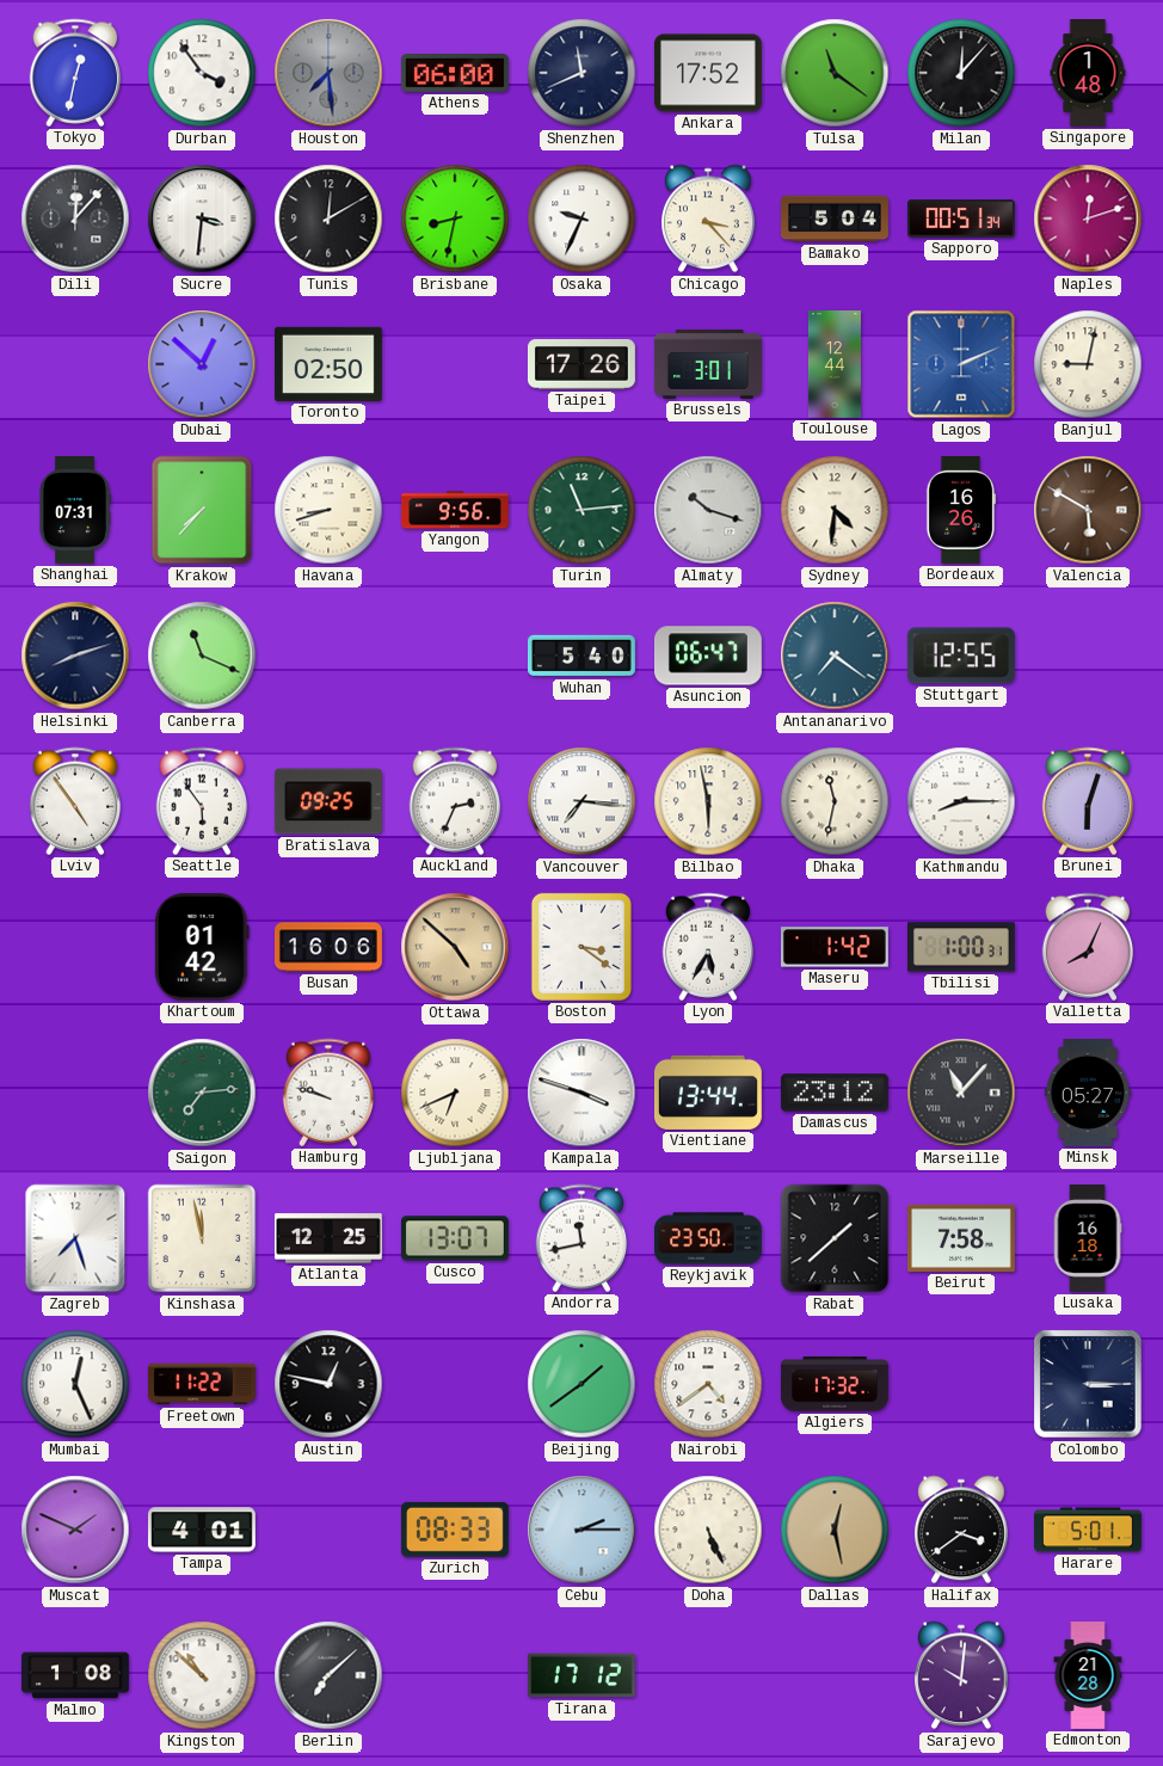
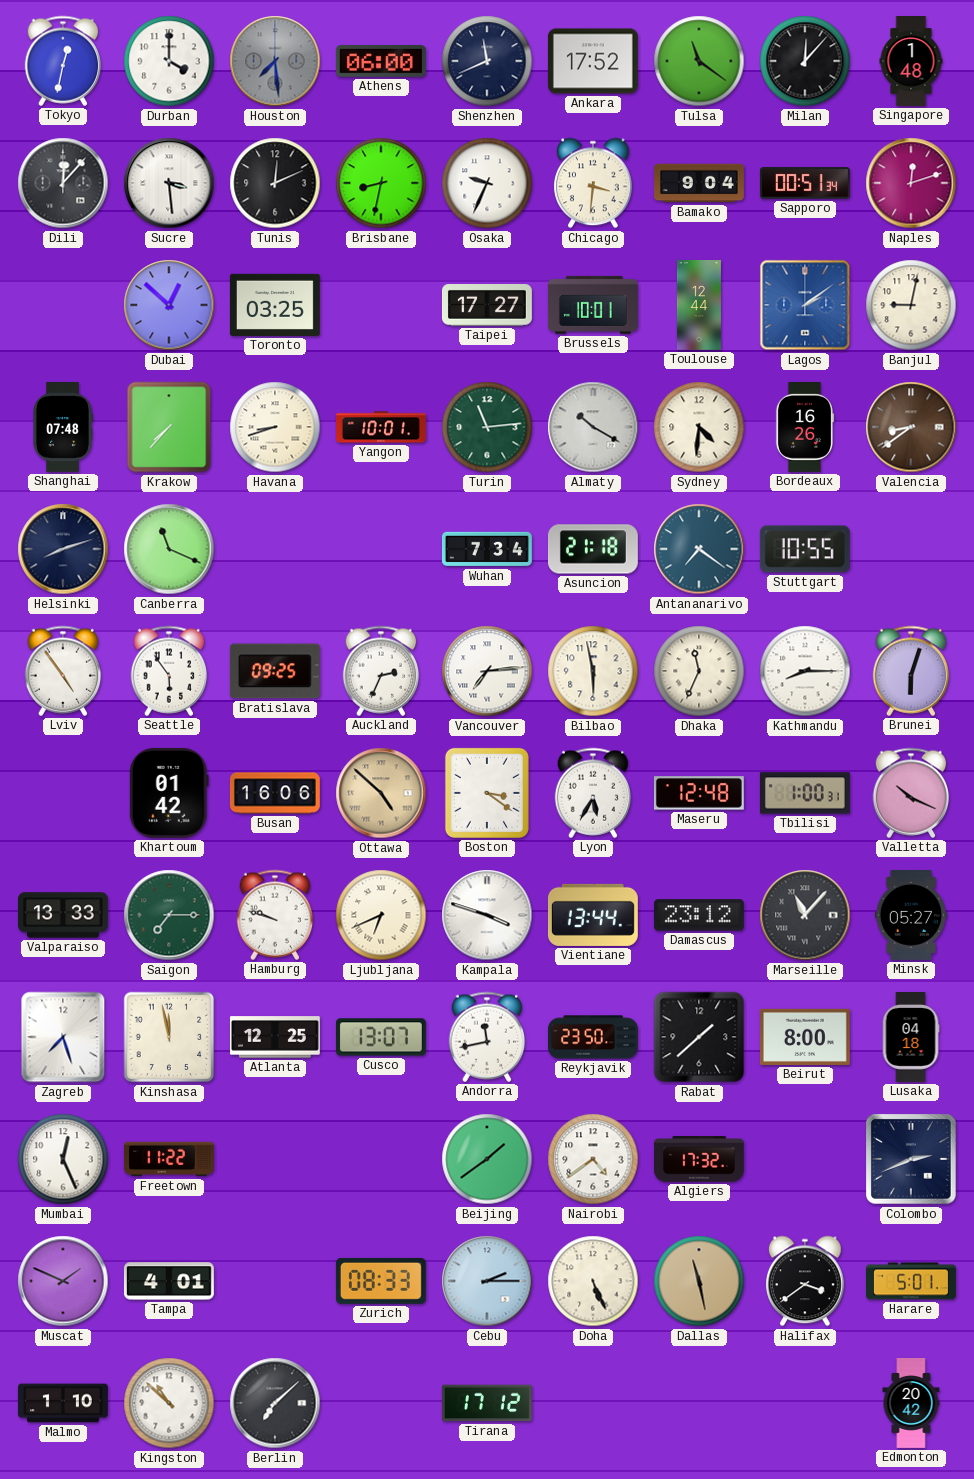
Durban: 3:54 -> 4:00
Sucre: 3:31 -> 3:29
Tunis: 12:10 -> 12:11
Chicago: 3:23 -> 3:31
Bamako: 5:04 -> 9:04
Toronto: 02:50 -> 03:25
Taipei: 17:26 -> 17:27
Brussels: 3:01 -> 10:01
Lagos: 2:11 -> 2:09
Shanghai: 07:31 -> 07:48
Yangon: 9:56 -> 10:01
Almaty: 10:18 -> 10:20
Valencia: 5:50 -> 8:39
Wuhan: 5:40 -> 7:34
Asuncion: 06:47 -> 21:18
Stuttgart: 12:55 -> 10:55
Vancouver: 7:16 -> 7:14
Dhaka: 11:32 -> 11:34
Maseru: 1:42 -> 12:48
Valletta: 8:04 -> 10:19
Valparaiso: none -> 13:33
Saigon: 7:14 -> 7:15
Beirut: 7:58 -> 8:00
Lusaka: 16:18 -> 04:18
Austin: 12:47 -> none
Colombo: 3:15 -> 2:41
Dallas: 12:28 -> 11:28
Malmo: 1:08 -> 1:10
Sarajevo: 10:01 -> none
Edmonton: 21:28 -> 20:42
